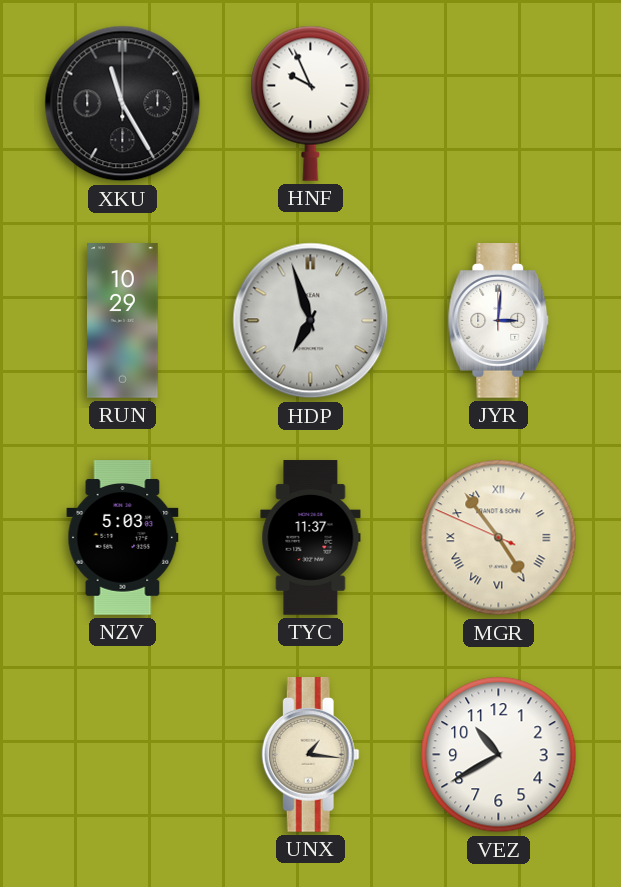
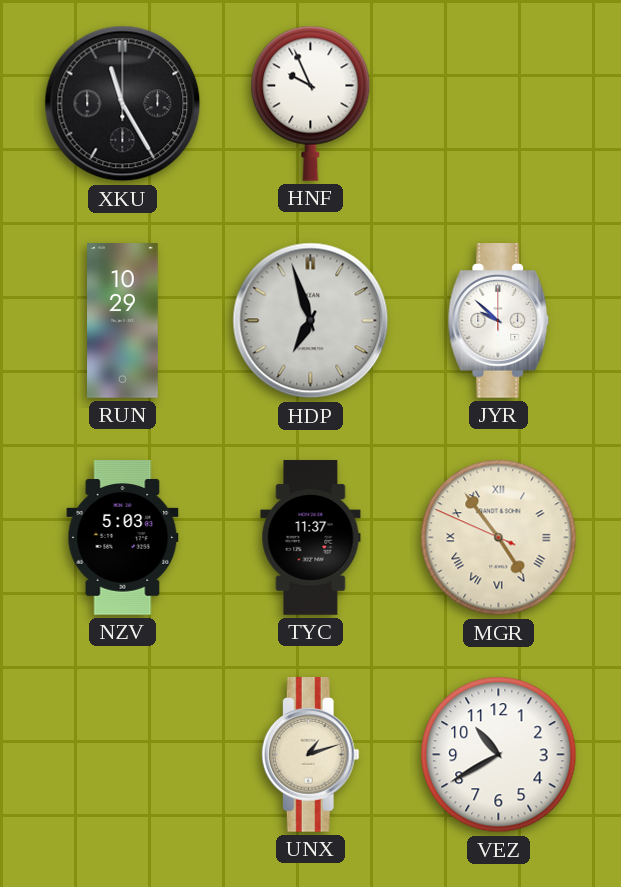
JYR: 3:01 -> 9:52
UNX: 1:16 -> 1:12
